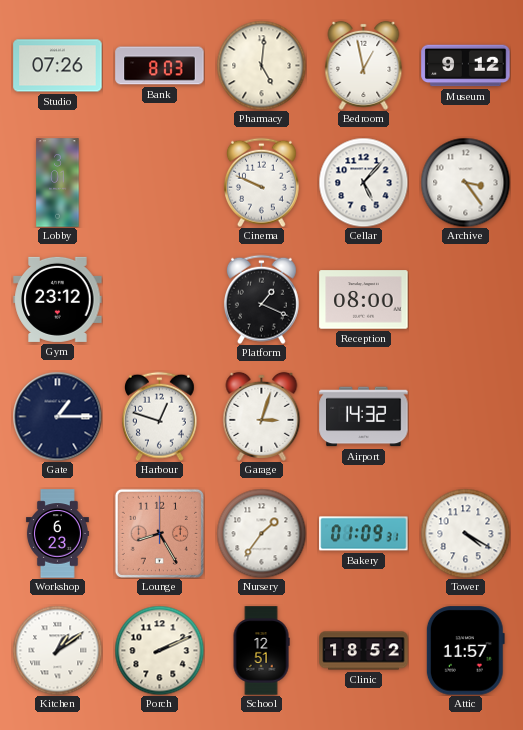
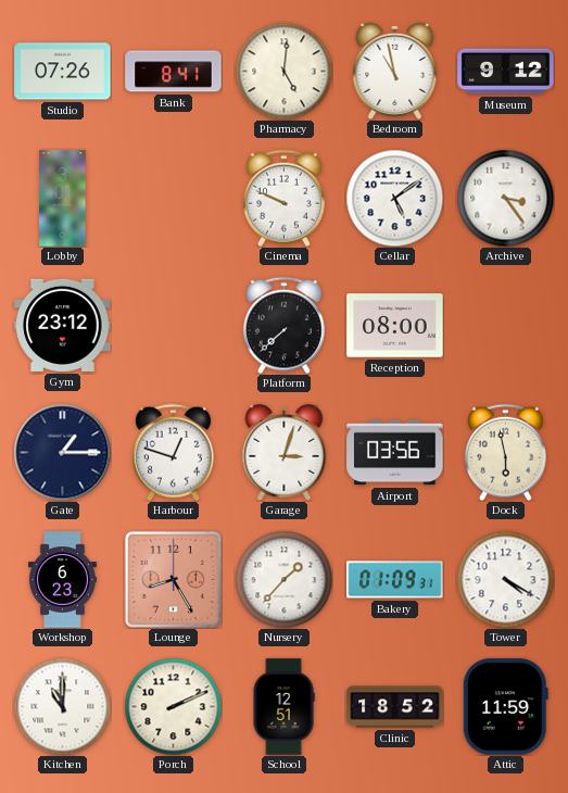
Bank: 8:03 -> 8:41
Bedroom: 12:58 -> 10:58
Cellar: 5:07 -> 5:09
Platform: 1:19 -> 7:38
Airport: 14:32 -> 03:56
Dock: none -> 5:58
Nursery: 1:36 -> 1:37
Kitchen: 1:09 -> 11:00
Attic: 11:57 -> 11:59
